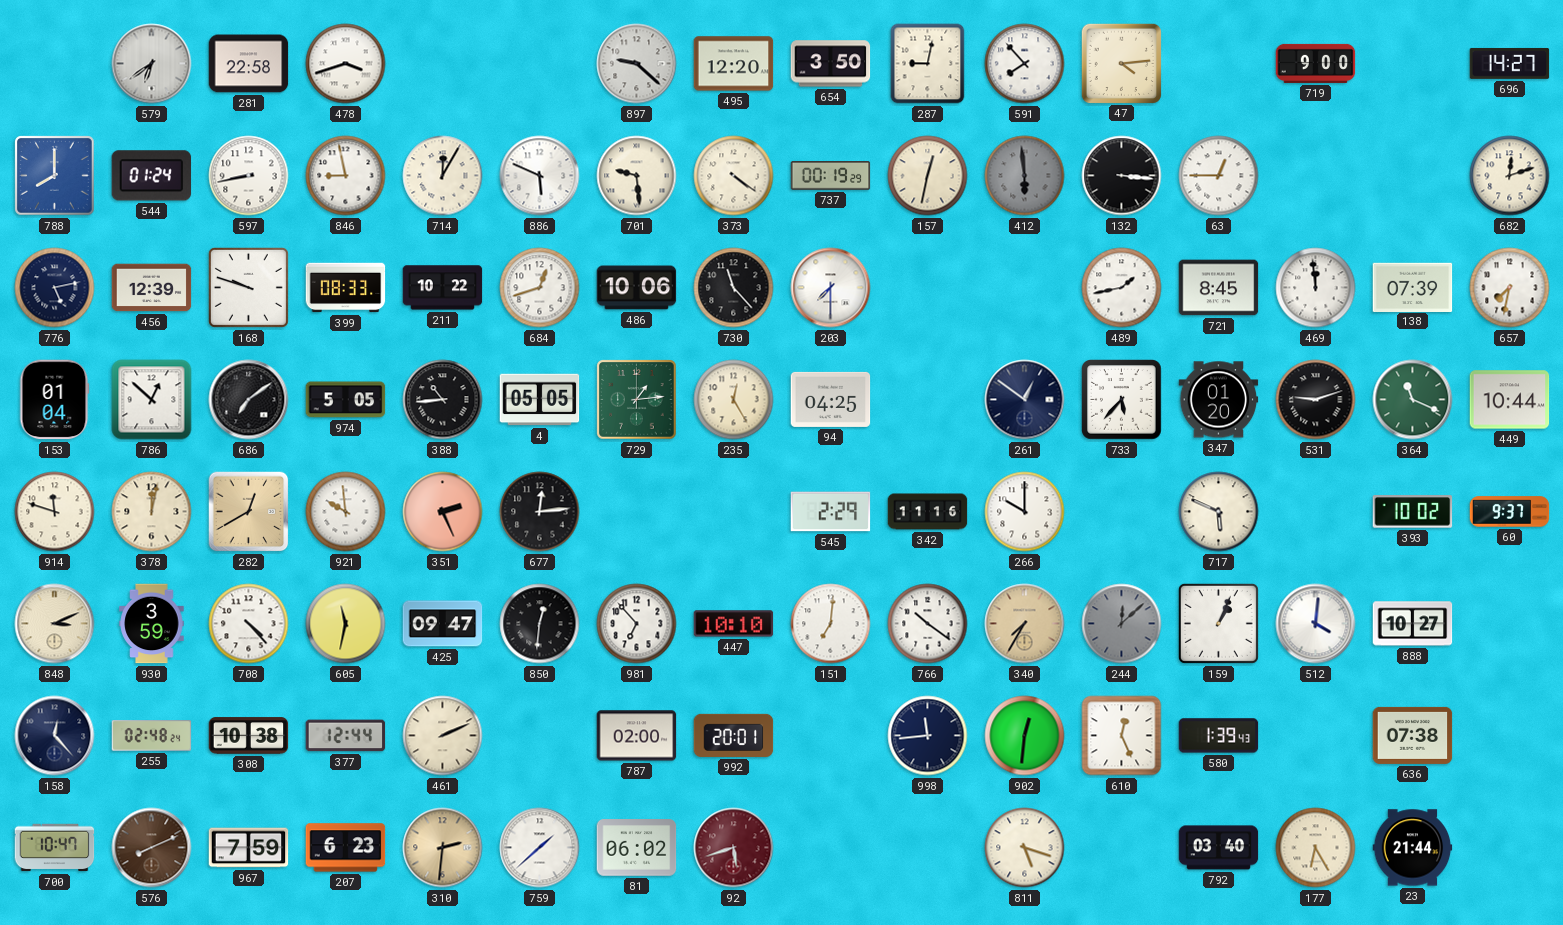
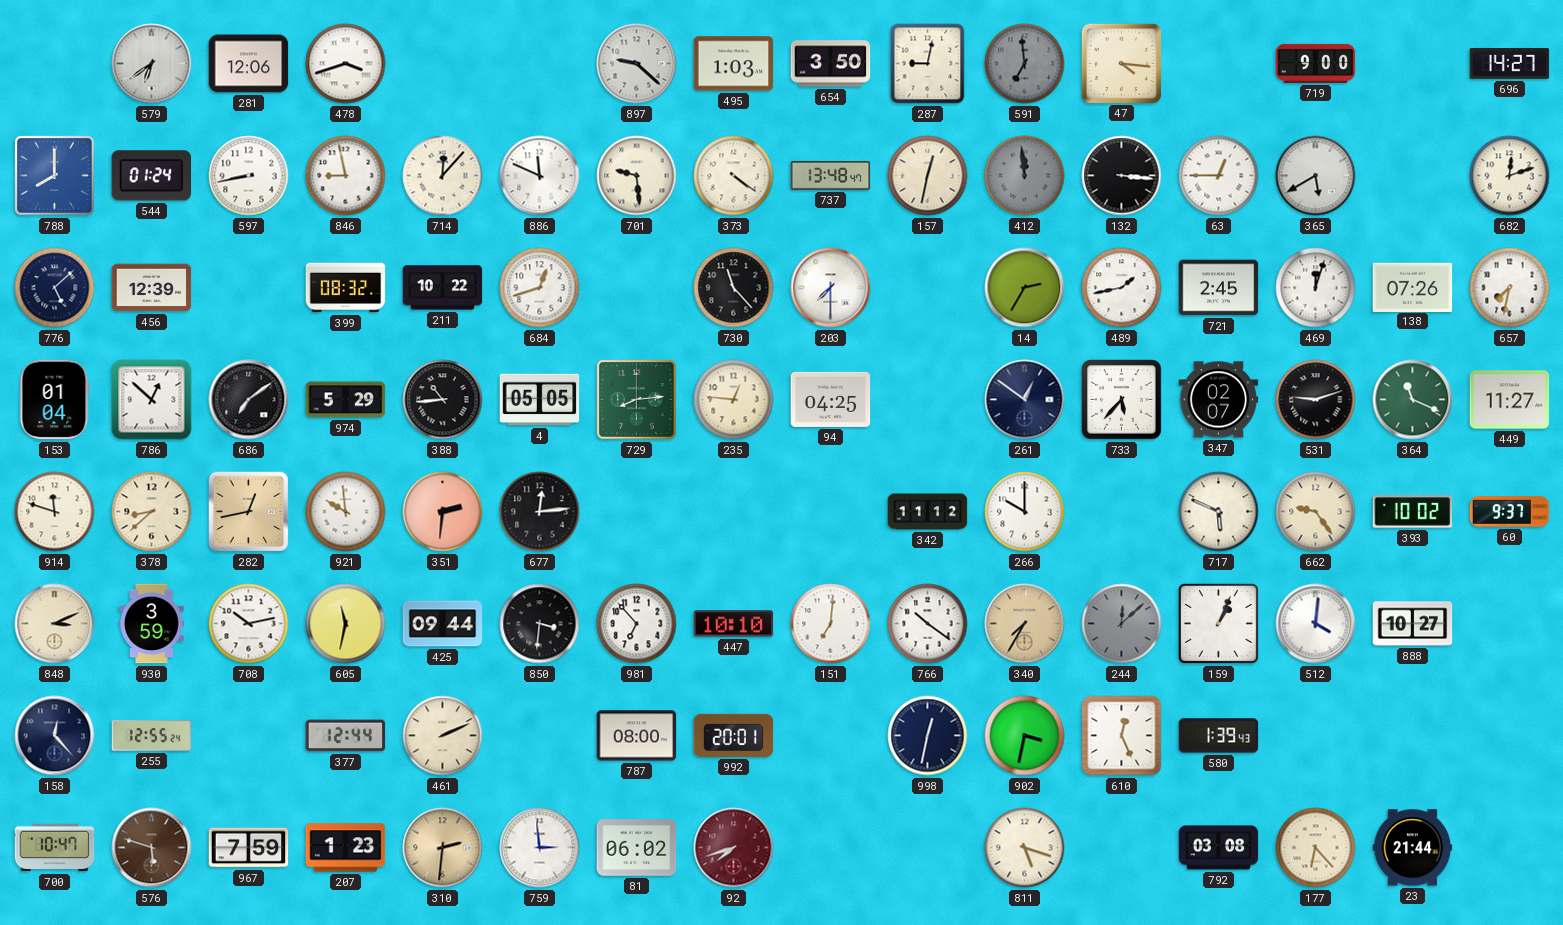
281: 22:58 -> 12:06
495: 12:20 -> 1:03
591: 7:53 -> 6:59
591 dial: white -> grey
47: 4:14 -> 4:16
714: 12:05 -> 12:07
886: 5:49 -> 11:49
737: 00:19 -> 13:48
412: 5:59 -> 11:59
365: none -> 5:40
776: 5:13 -> 5:08
168: 9:48 -> none
399: 08:33 -> 08:32
486: 10:06 -> none
14: none -> 2:35
721: 8:45 -> 2:45
469: 11:59 -> 12:03
138: 07:39 -> 07:26
974: 5:05 -> 5:29
729: 1:14 -> 8:14
235: 12:25 -> 12:46
347: 01:20 -> 02:07
449: 10:44 -> 11:27
378: 12:02 -> 8:38
282: 12:40 -> 12:43
351: 2:26 -> 2:31
545: 2:29 -> none
342: 11:16 -> 11:12
662: none -> 9:24
708: 4:23 -> 10:13
425: 09:47 -> 09:44
850: 12:31 -> 3:31
255: 02:48 -> 12:55
308: 10:38 -> none
787: 02:00 -> 08:00
998: 11:44 -> 12:32
902: 12:31 -> 3:32
636: 07:38 -> none
576: 8:11 -> 5:48
207: 6:23 -> 1:23
759: 1:38 -> 2:59
92: 5:42 -> 7:42
792: 03:40 -> 03:08
177: 6:25 -> 6:23
